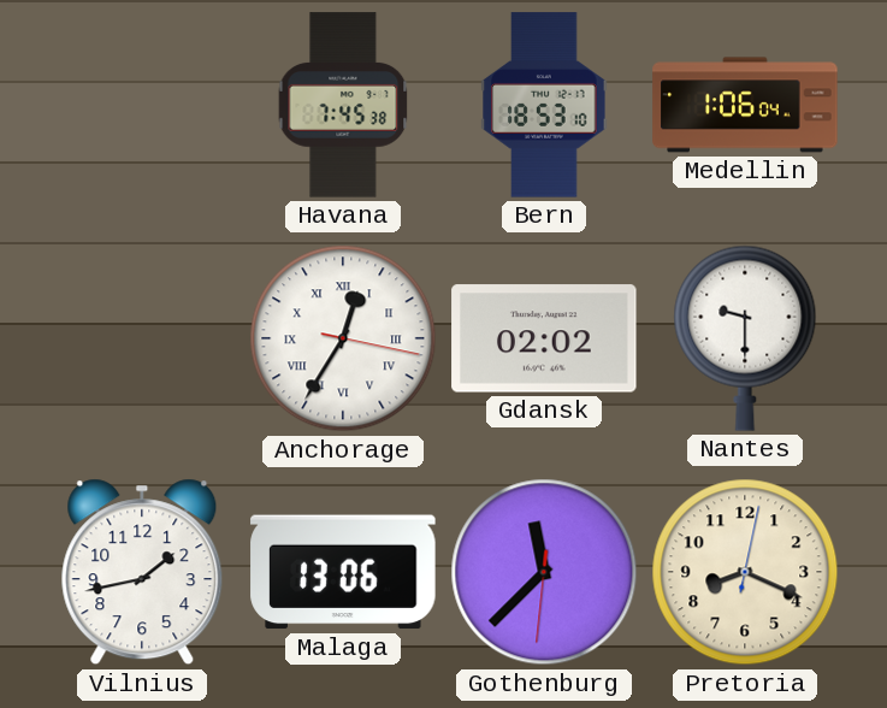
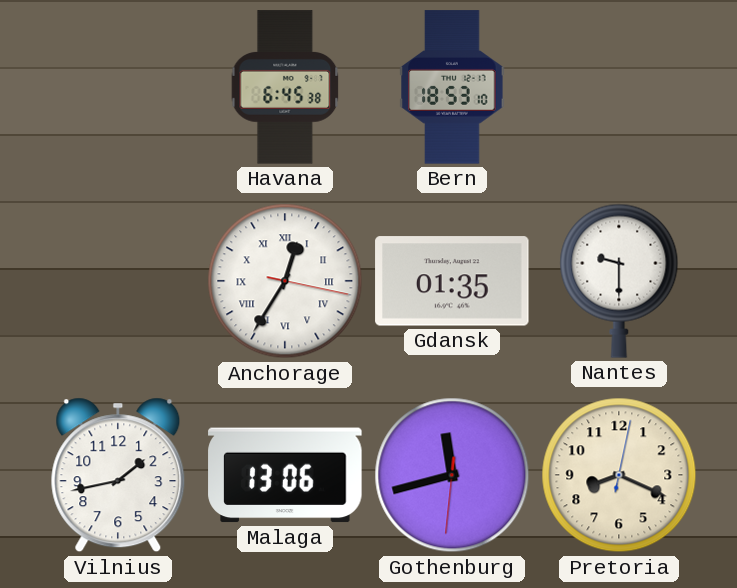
Havana: 7:45 -> 6:45
Medellin: 1:06 -> none
Gdansk: 02:02 -> 01:35
Gothenburg: 11:37 -> 11:42
